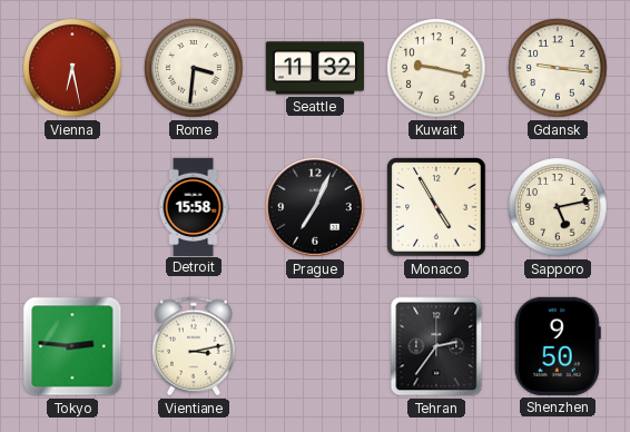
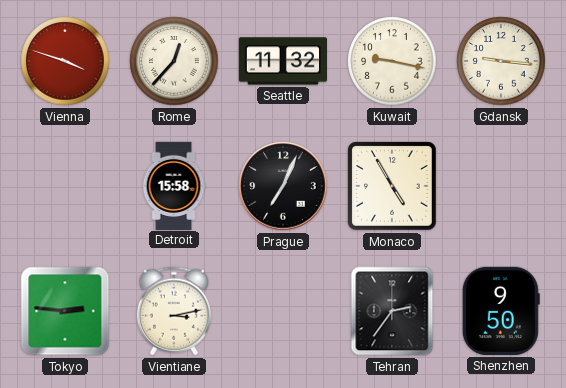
Vienna: 6:28 -> 3:48
Rome: 3:31 -> 12:37
Sapporo: 5:13 -> none
